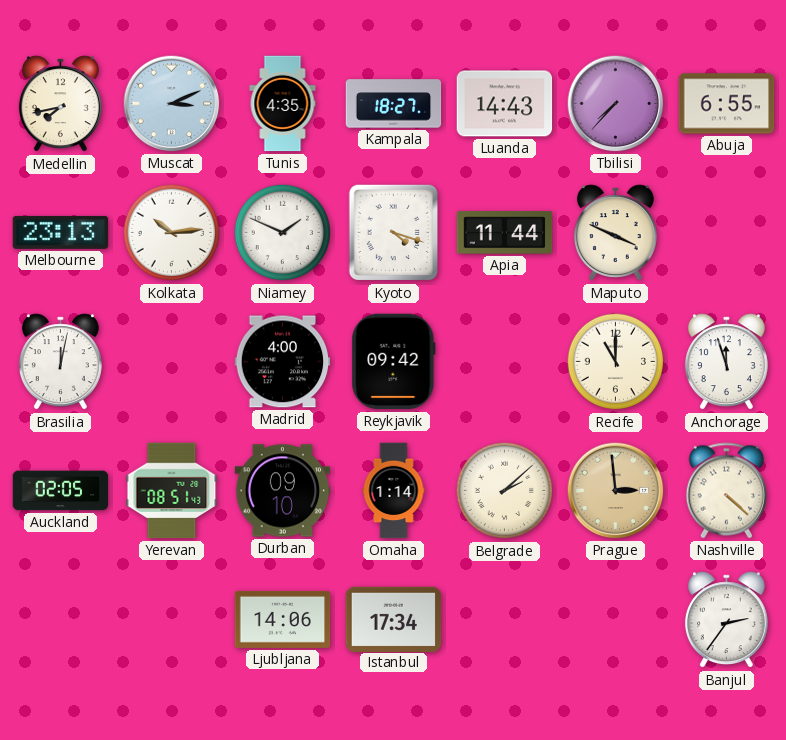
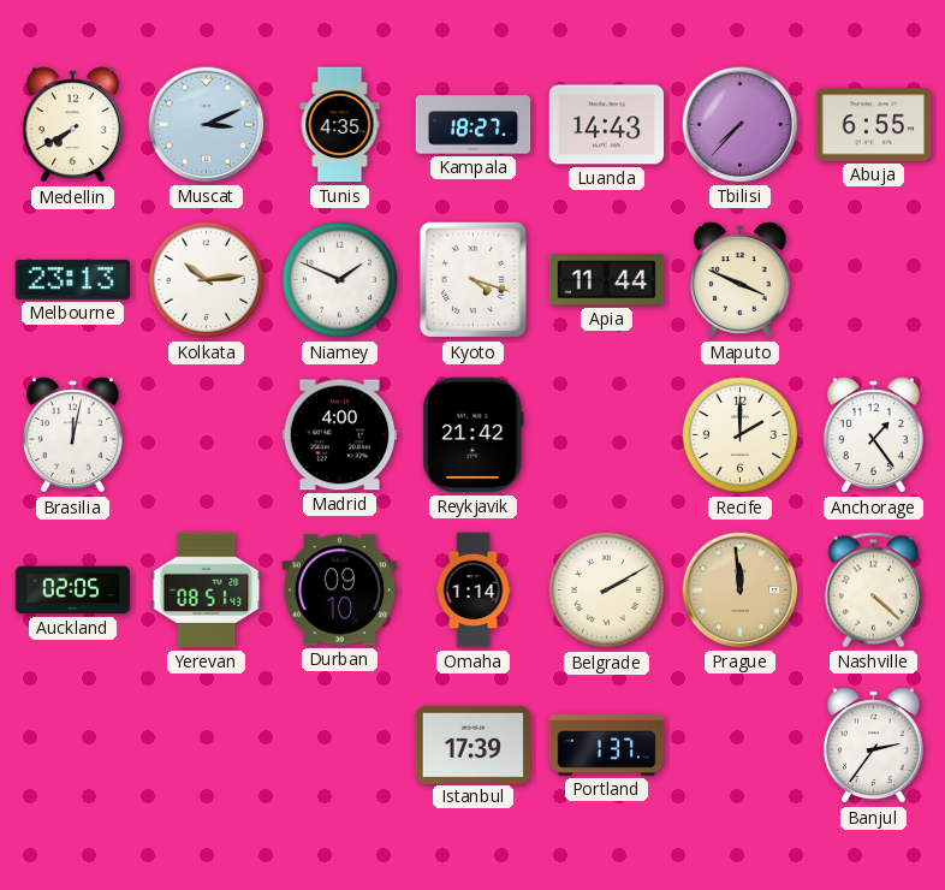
Medellin: 7:43 -> 7:40
Reykjavik: 09:42 -> 21:42
Recife: 11:00 -> 2:00
Anchorage: 11:57 -> 1:24
Belgrade: 2:08 -> 2:10
Prague: 2:59 -> 11:59
Ljubljana: 14:06 -> none
Istanbul: 17:34 -> 17:39
Portland: none -> 1:37
